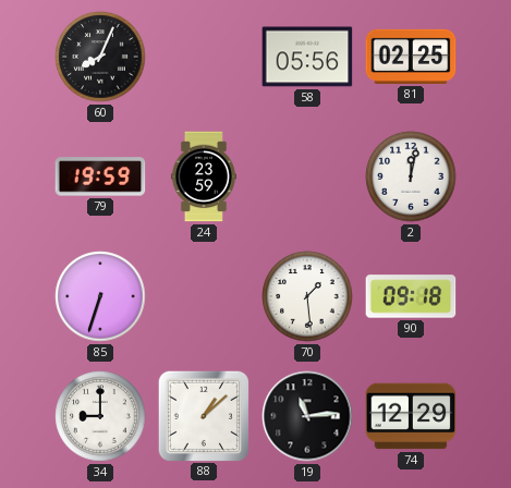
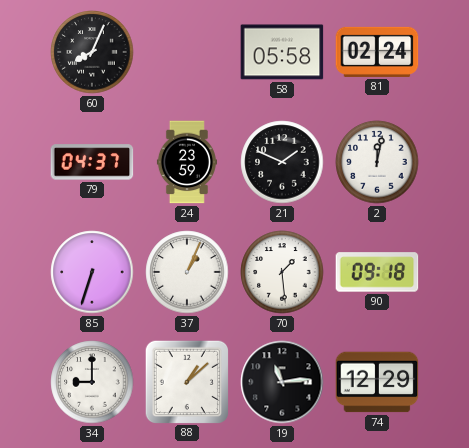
58: 05:56 -> 05:58
81: 02:25 -> 02:24
79: 19:59 -> 04:37
21: none -> 1:49
37: none -> 1:04
